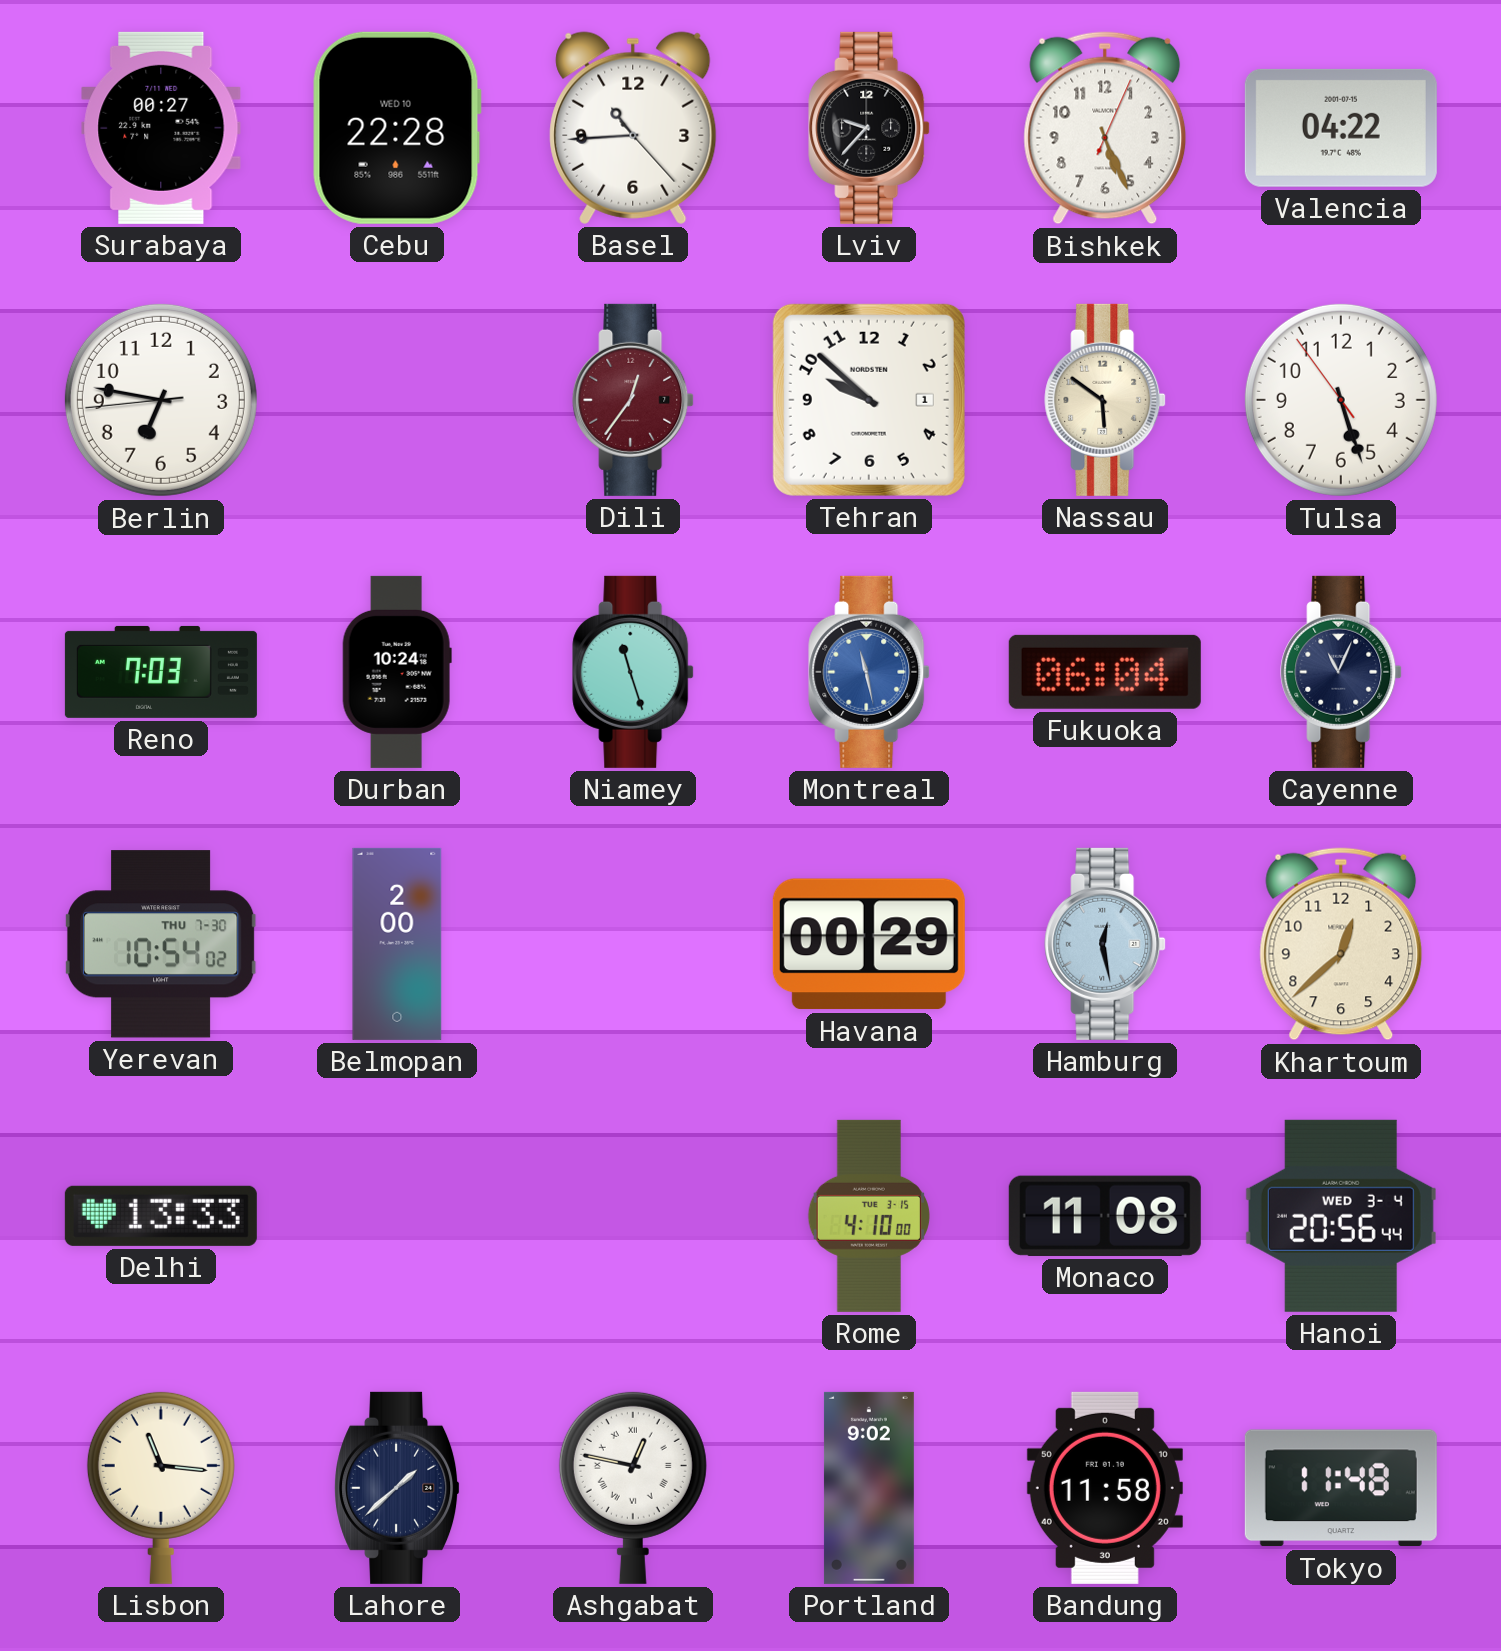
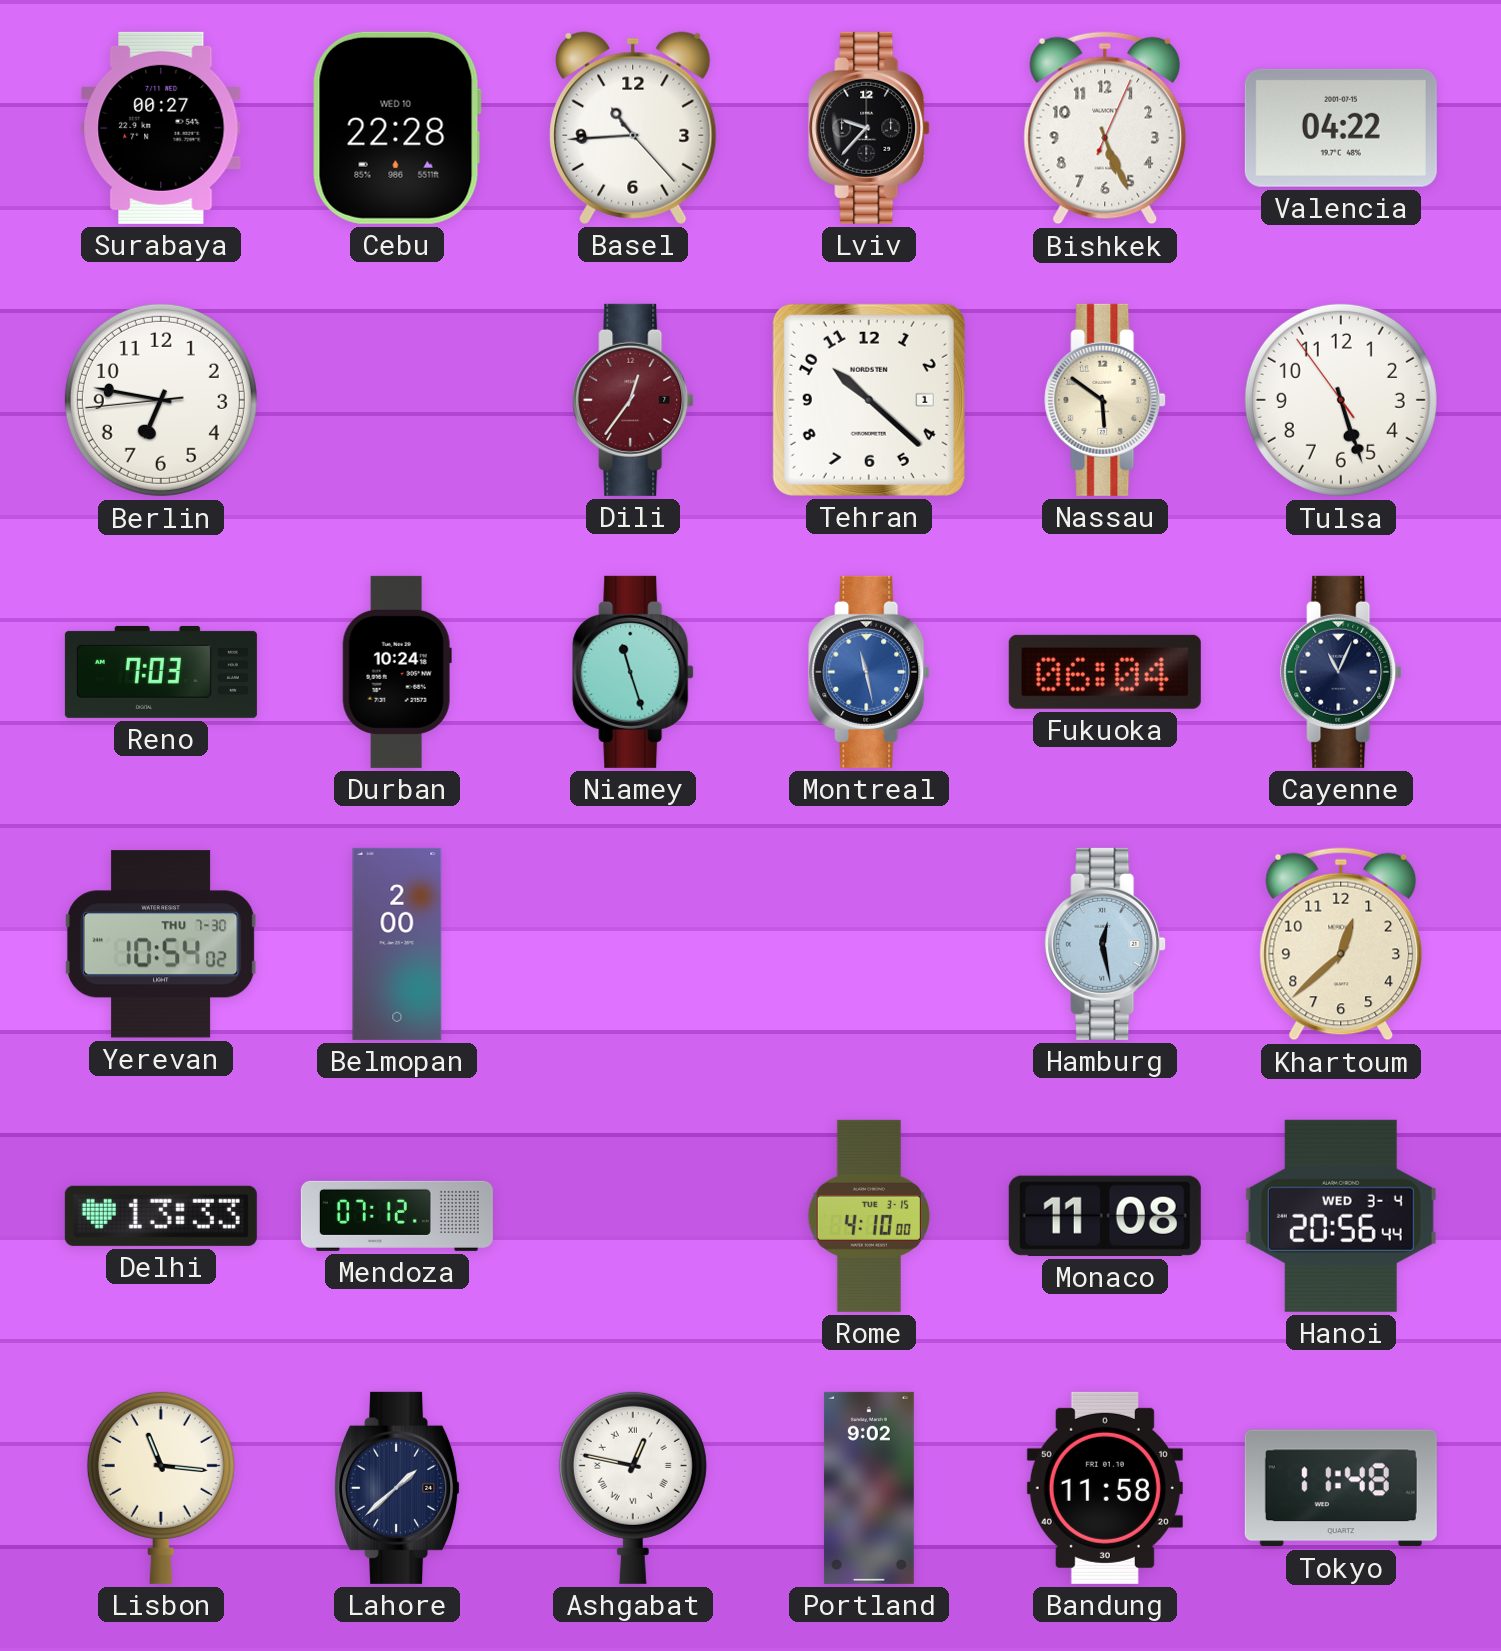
Tehran: 9:52 -> 10:22
Havana: 00:29 -> none
Mendoza: none -> 07:12
